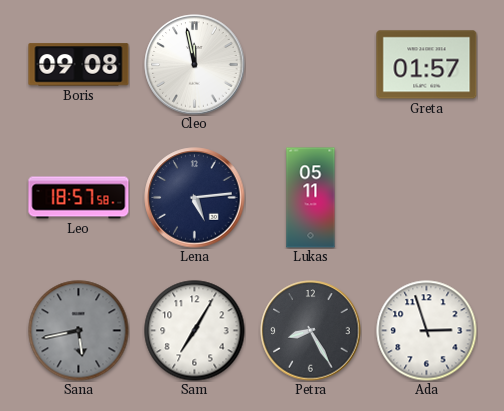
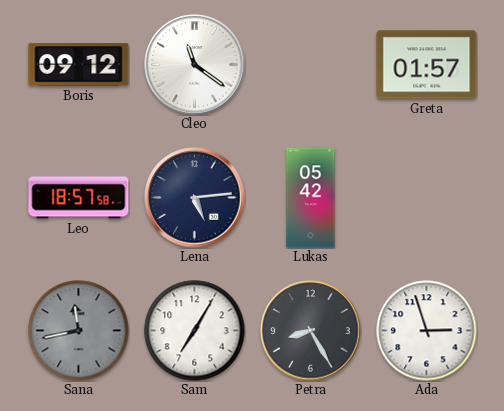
Boris: 09:08 -> 09:12
Cleo: 11:58 -> 11:21
Lukas: 05:11 -> 05:42
Sana: 5:43 -> 11:43
